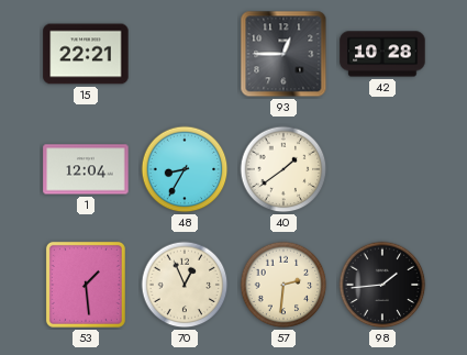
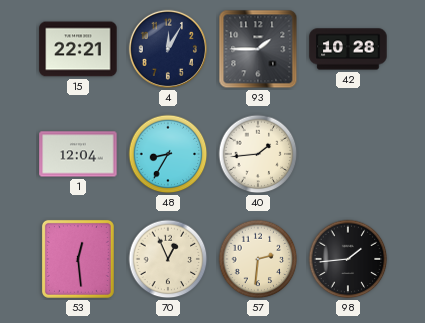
4: none -> 12:05
93: 12:45 -> 1:45
40: 1:39 -> 1:44
53: 1:29 -> 12:29
